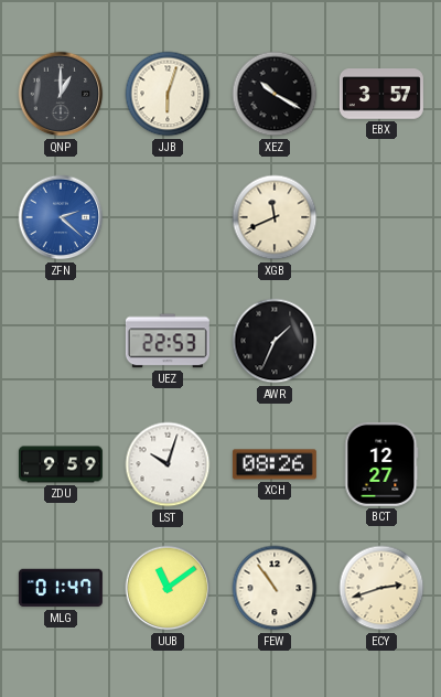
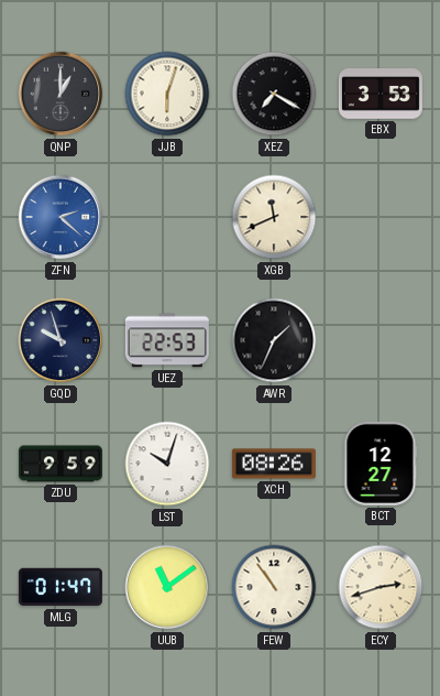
XEZ: 10:20 -> 7:20
EBX: 3:57 -> 3:53
GQD: none -> 9:57
